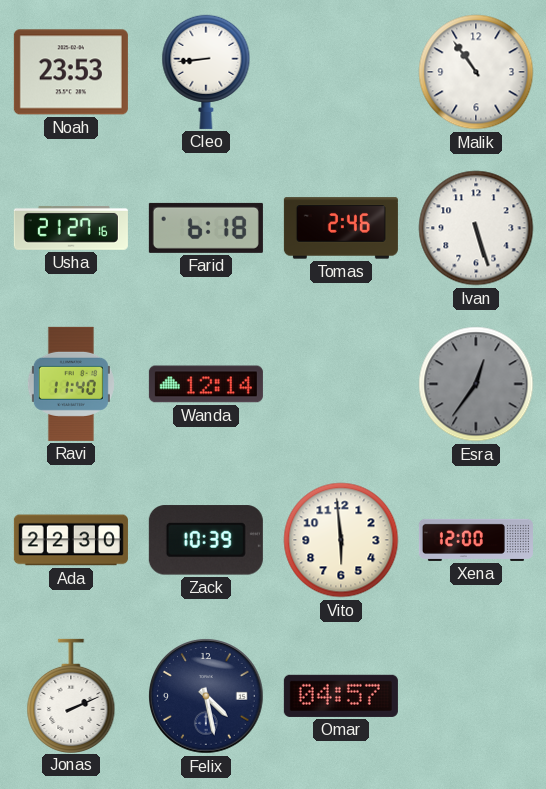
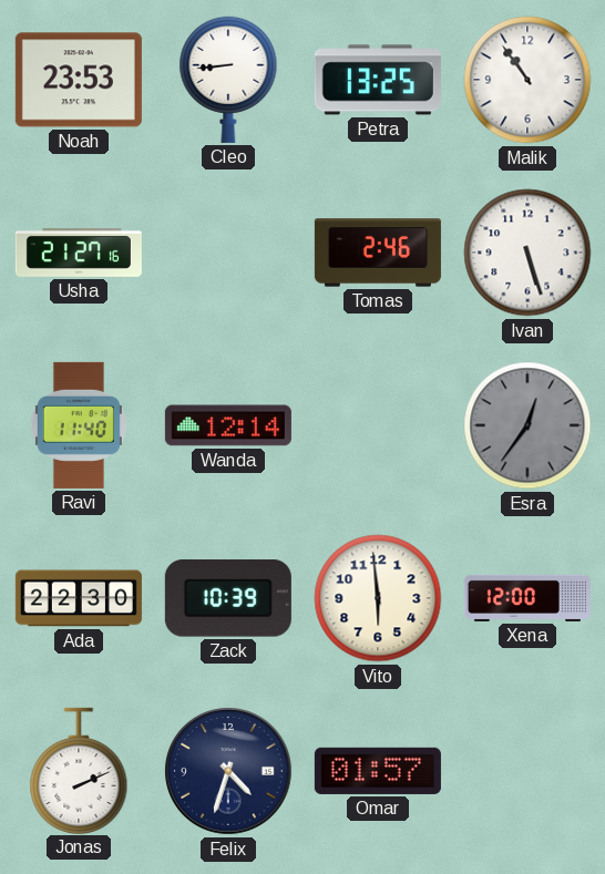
Petra: none -> 13:25
Farid: 6:18 -> none
Felix: 4:28 -> 4:33
Omar: 04:57 -> 01:57
